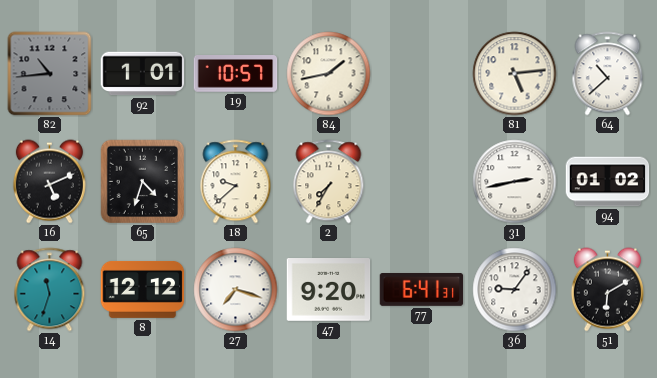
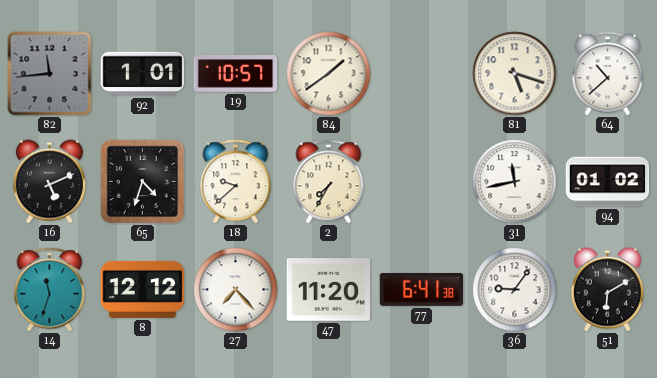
82: 10:44 -> 11:44
84: 1:43 -> 1:39
81: 5:14 -> 5:18
31: 2:43 -> 11:43
27: 7:18 -> 7:23
47: 9:20 -> 11:20
77: 6:41:31 -> 6:41:38
